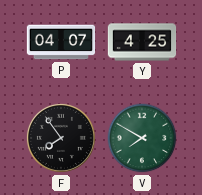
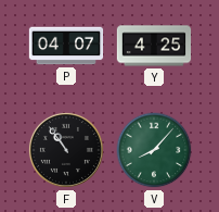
F: 7:54 -> 10:54
V: 7:50 -> 8:07
